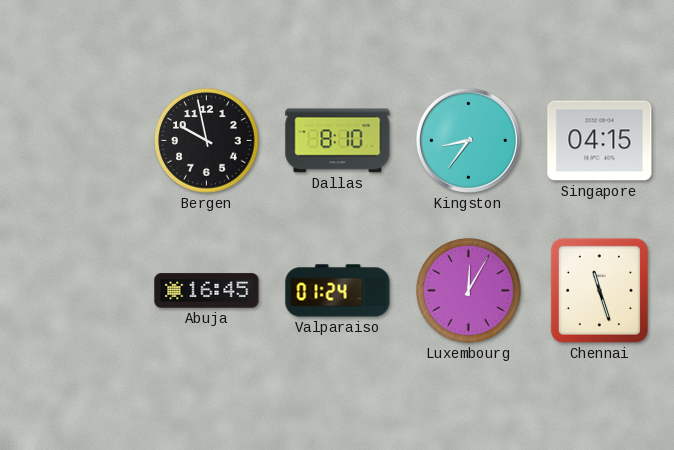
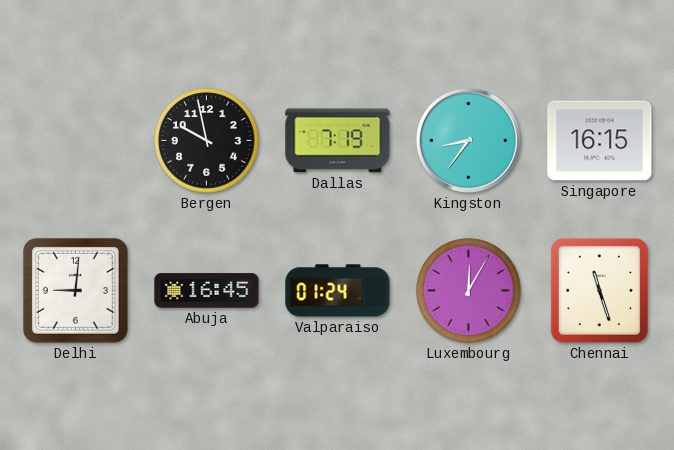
Dallas: 8:10 -> 7:19
Singapore: 04:15 -> 16:15
Delhi: none -> 9:01
